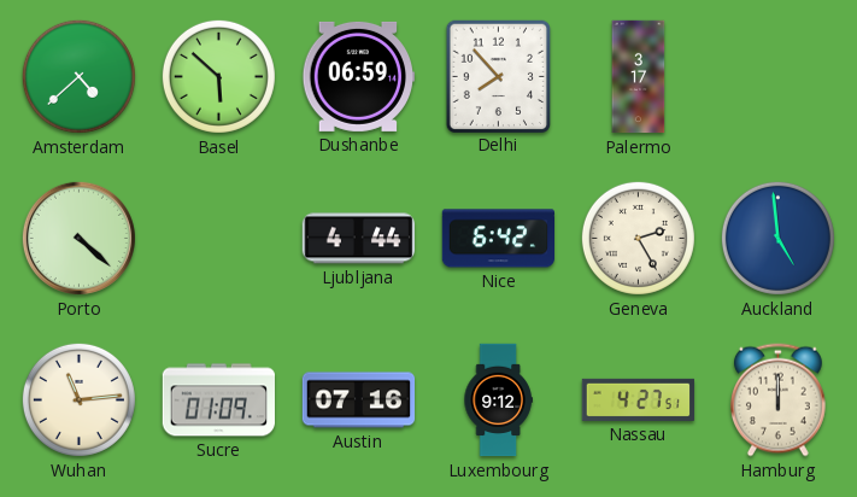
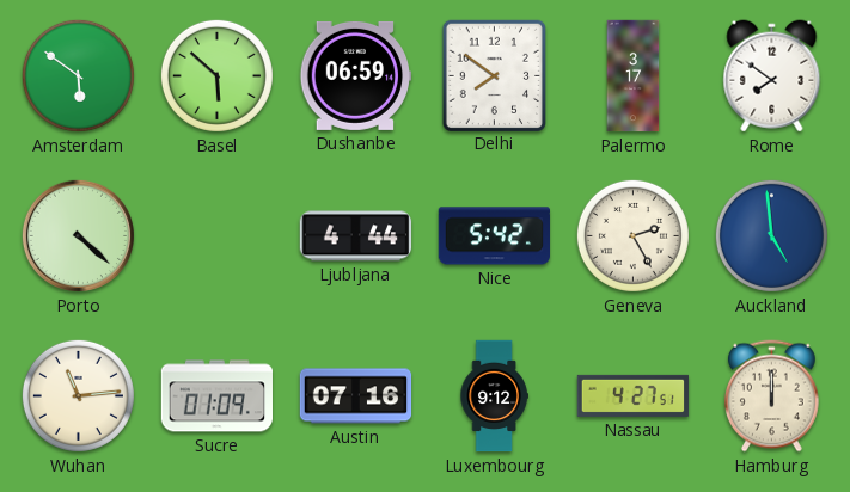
Amsterdam: 4:38 -> 5:51
Delhi: 7:53 -> 7:51
Rome: none -> 7:51
Nice: 6:42 -> 5:42
